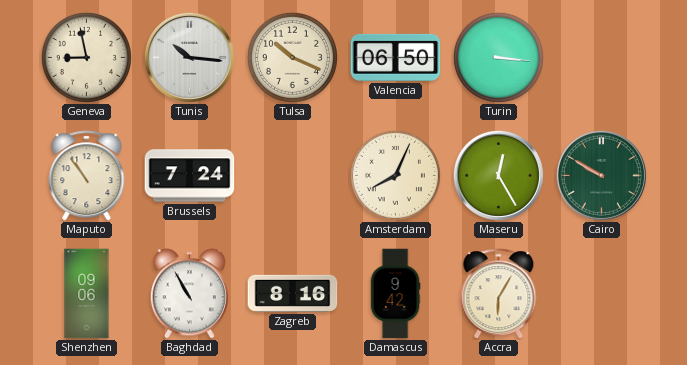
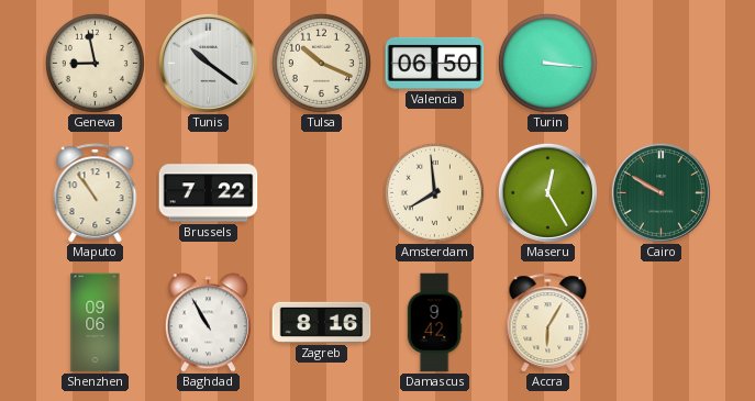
Tunis: 10:16 -> 10:21
Brussels: 7:24 -> 7:22
Amsterdam: 8:04 -> 7:59
